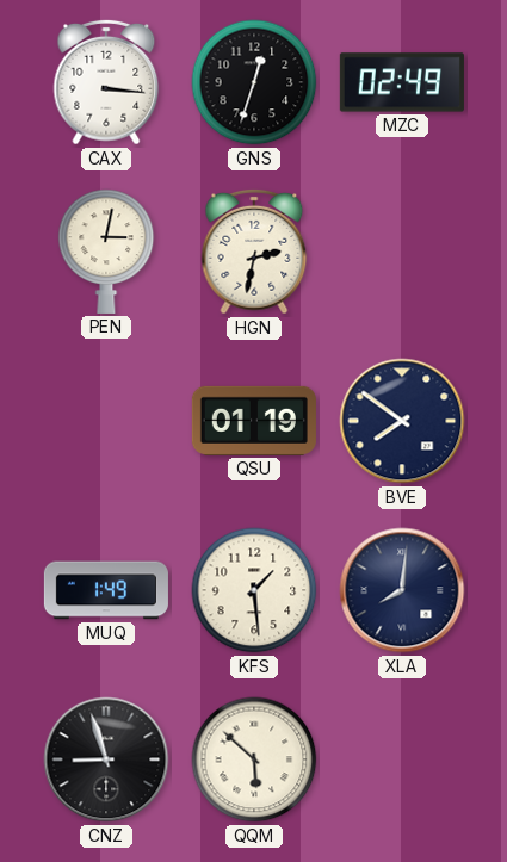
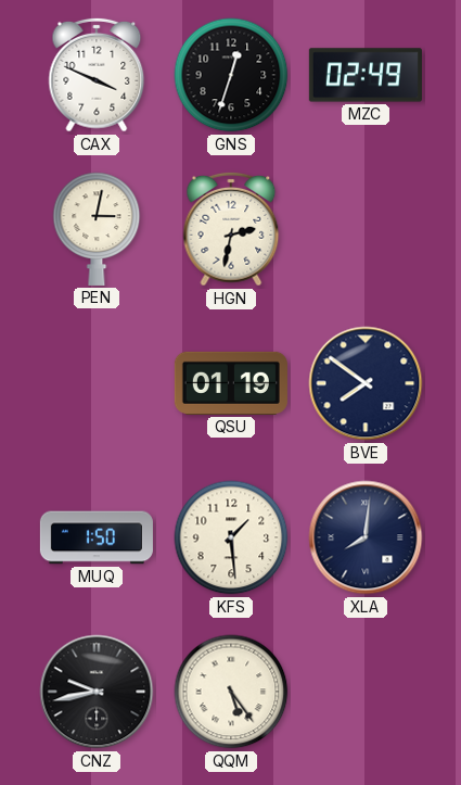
CAX: 3:16 -> 3:49
MUQ: 1:49 -> 1:50
CNZ: 8:57 -> 9:43
QQM: 5:52 -> 5:24
